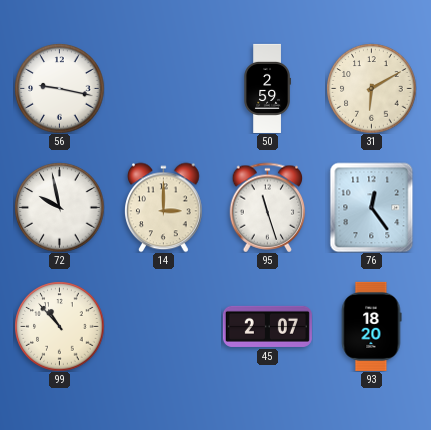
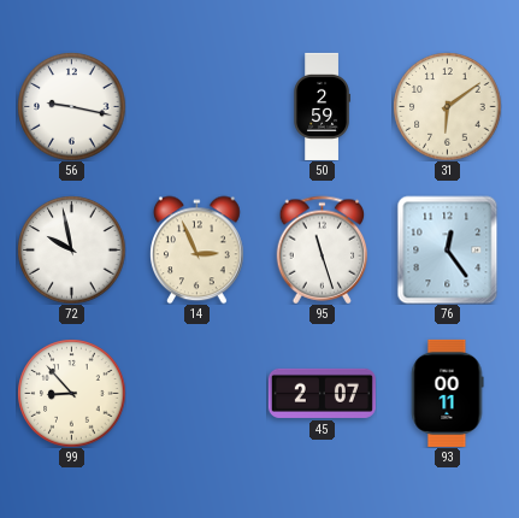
31: 6:10 -> 6:09
14: 3:00 -> 2:56
99: 10:53 -> 8:53
93: 18:20 -> 00:11
